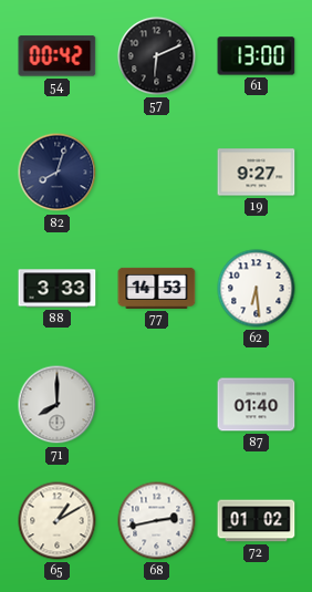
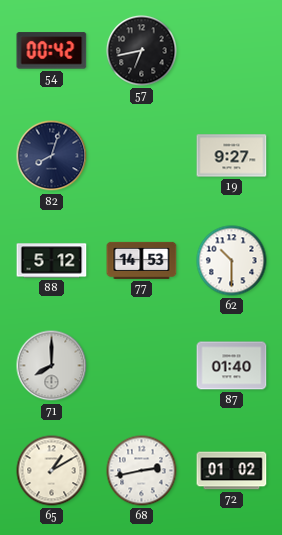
57: 6:11 -> 6:43
61: 13:00 -> none
88: 3:33 -> 5:12
62: 6:29 -> 10:30
